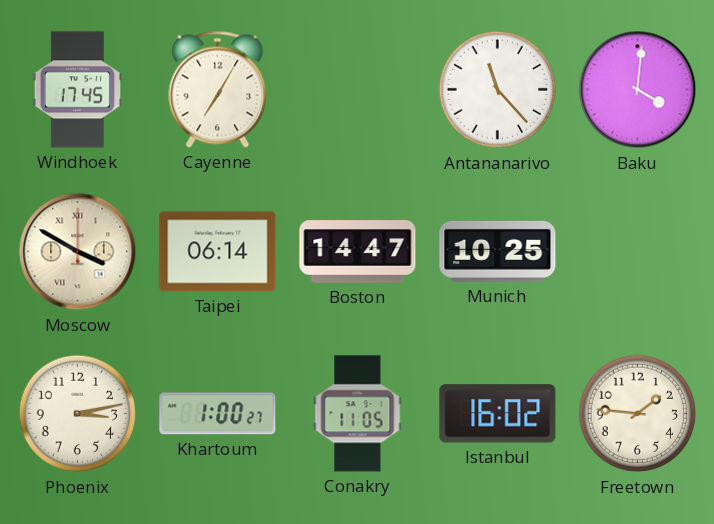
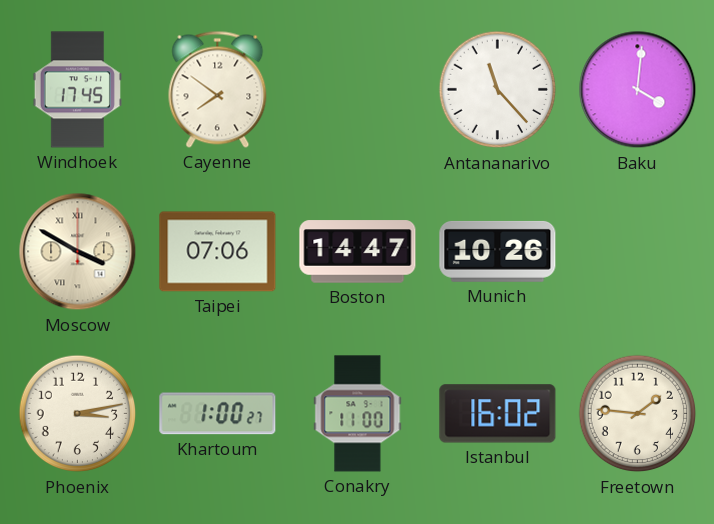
Cayenne: 7:05 -> 7:51
Taipei: 06:14 -> 07:06
Munich: 10:25 -> 10:26
Conakry: 11:05 -> 11:00
